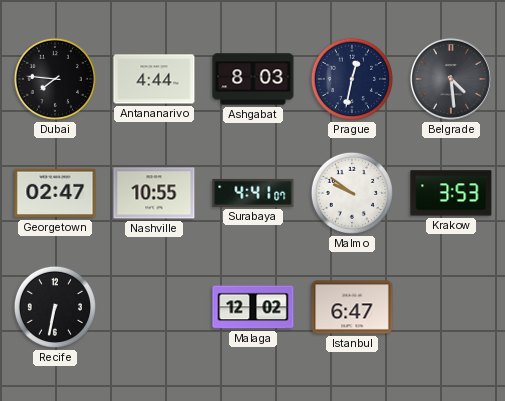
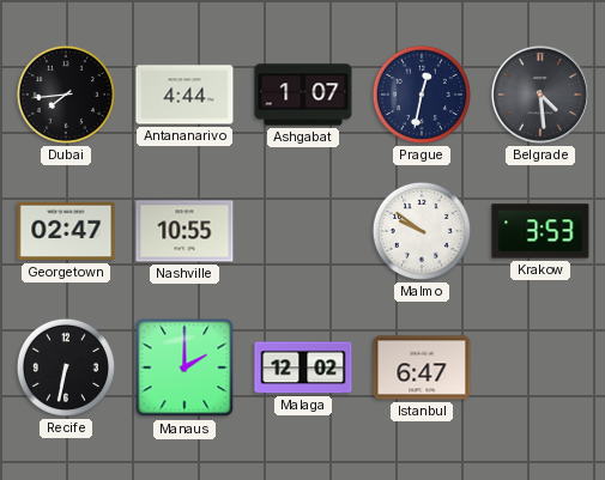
Dubai: 7:46 -> 7:44
Ashgabat: 8:03 -> 1:07
Surabaya: 4:41 -> none
Manaus: none -> 2:00
